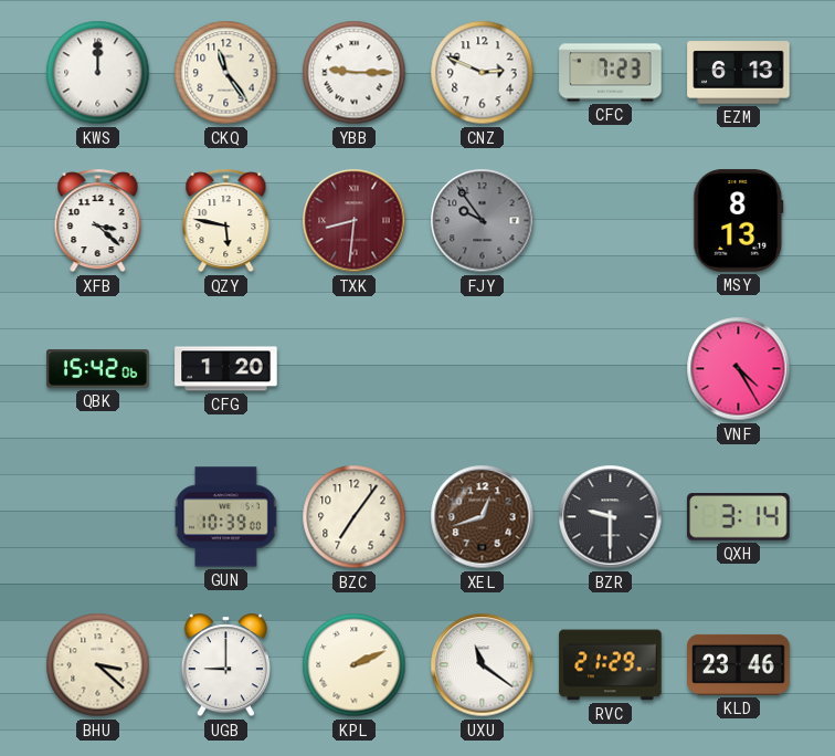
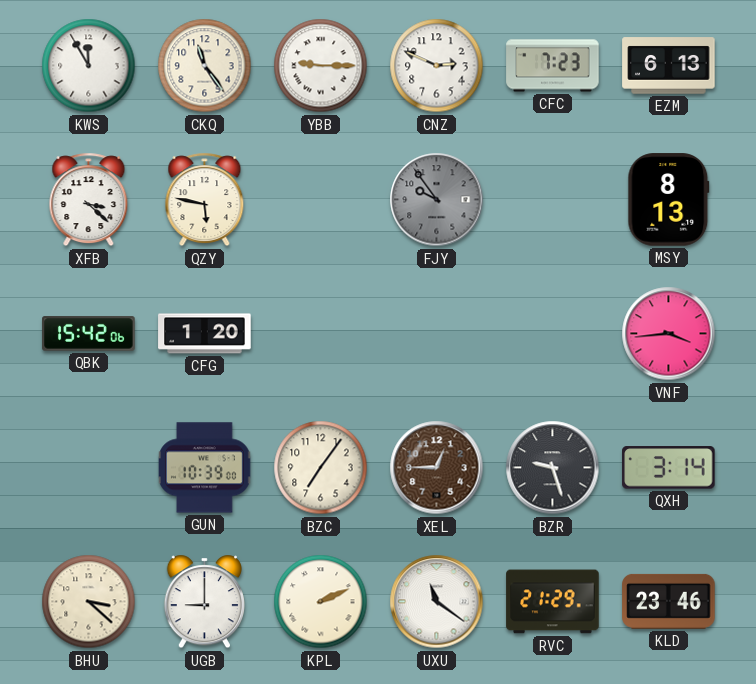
KWS: 12:00 -> 11:55
TXK: 8:31 -> none
VNF: 4:25 -> 3:44
XEL: 12:42 -> 12:45
BZR: 9:30 -> 9:27
